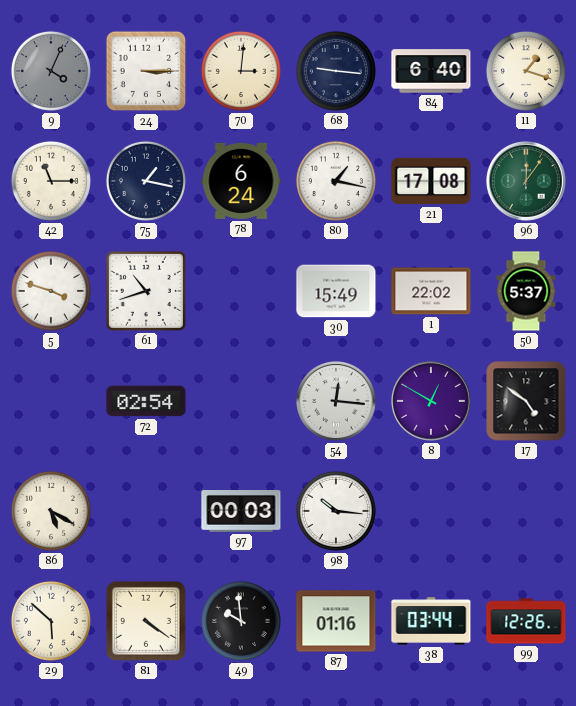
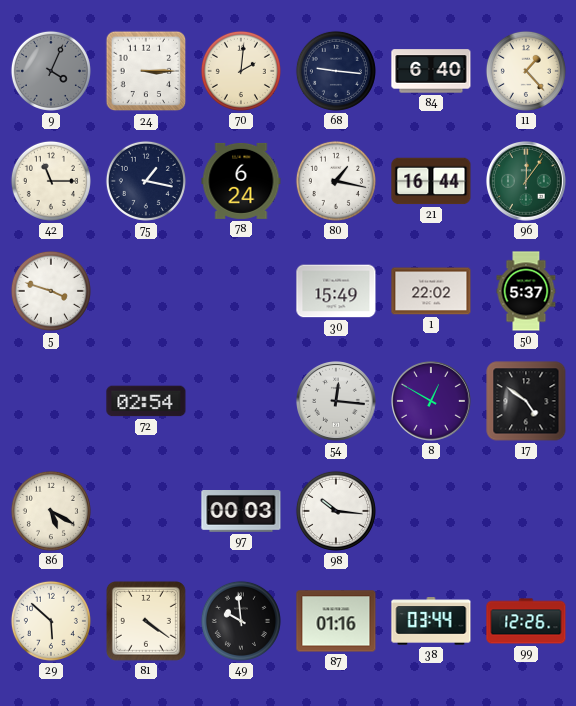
70: 3:01 -> 2:01
11: 1:18 -> 1:23
21: 17:08 -> 16:44
61: 10:42 -> none
